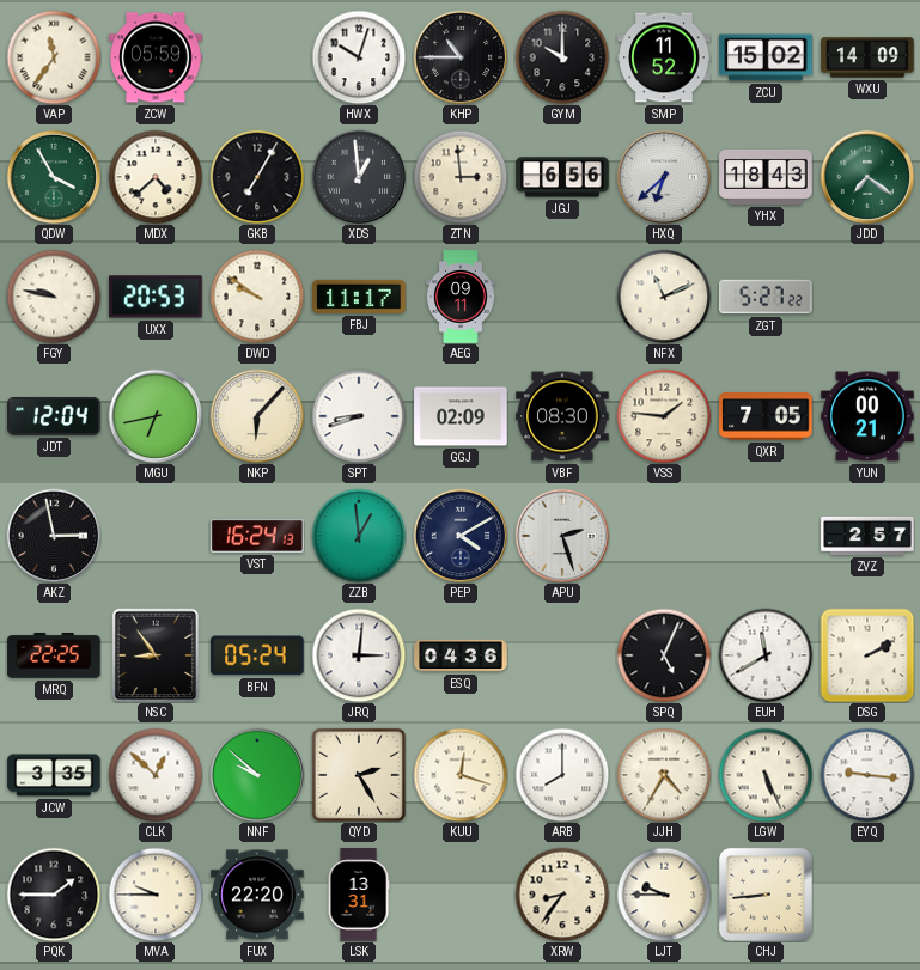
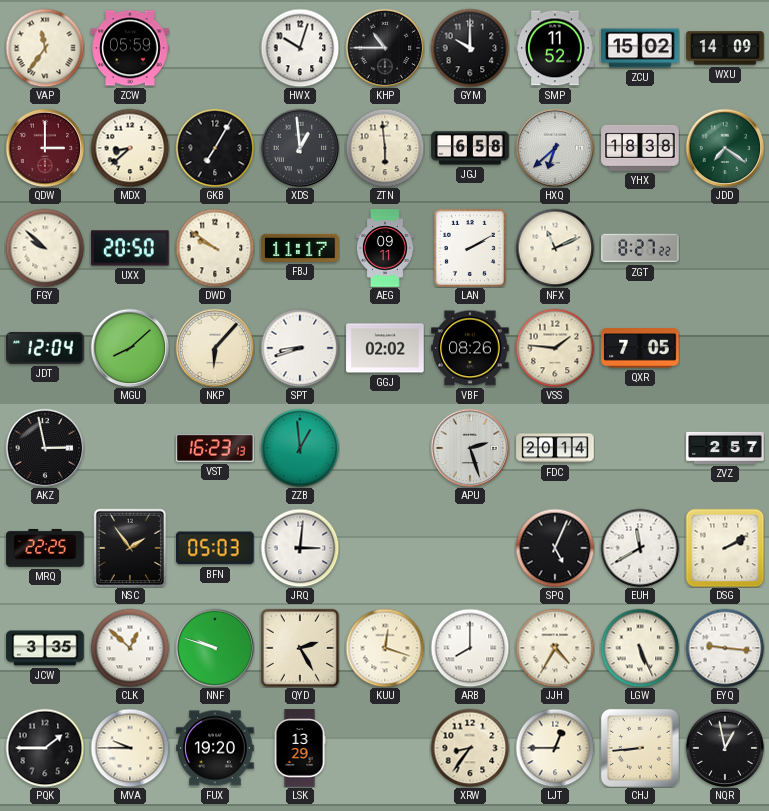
QDW: 3:55 -> 3:00
QDW dial: green -> burgundy
MDX: 4:38 -> 8:38
ZTN: 2:59 -> 5:59
JGJ: 6:56 -> 6:58
YHX: 18:43 -> 18:38
FGY: 9:47 -> 9:52
UXX: 20:53 -> 20:50
LAN: none -> 2:10
ZGT: 5:27 -> 8:27
MGU: 6:43 -> 8:08
GGJ: 02:09 -> 02:02
VBF: 08:30 -> 08:26
YUN: 00:21 -> none
VST: 16:24 -> 16:23
PEP: 4:10 -> none
FDC: none -> 20:14
NSC: 8:54 -> 1:54
BFN: 05:24 -> 05:03
ESQ: 04:36 -> none
NNF: 9:52 -> 9:48
FUX: 22:20 -> 19:20
LSK: 13:31 -> 13:29
LJT: 9:45 -> 12:45
NQR: none -> 12:58
